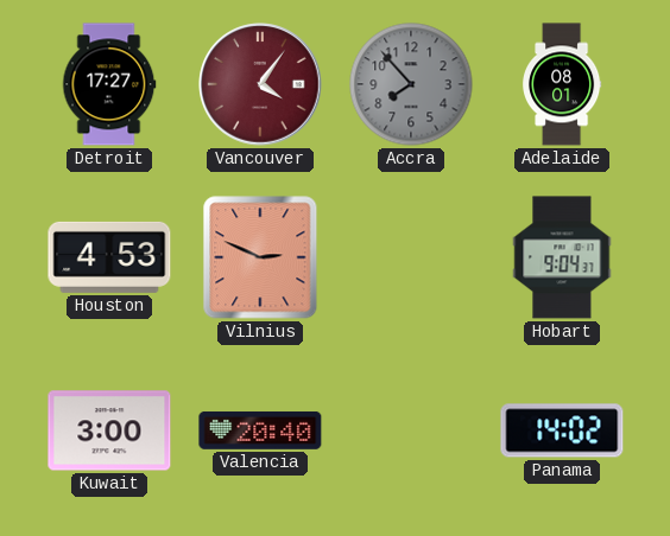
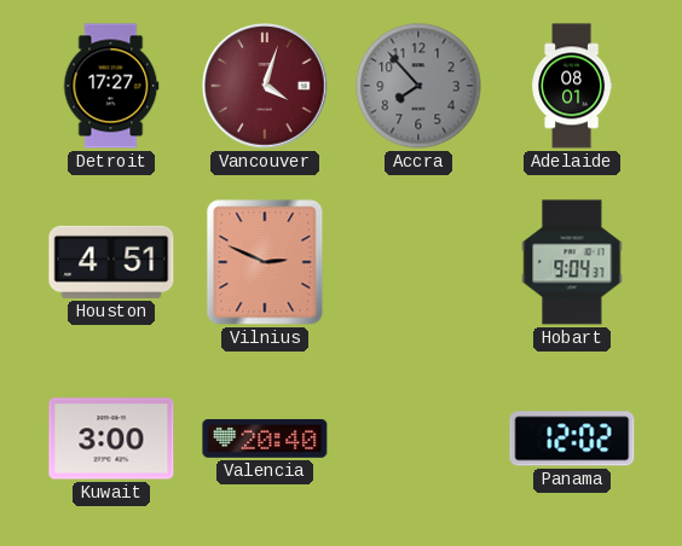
Vancouver: 4:06 -> 4:03
Houston: 4:53 -> 4:51
Panama: 14:02 -> 12:02
